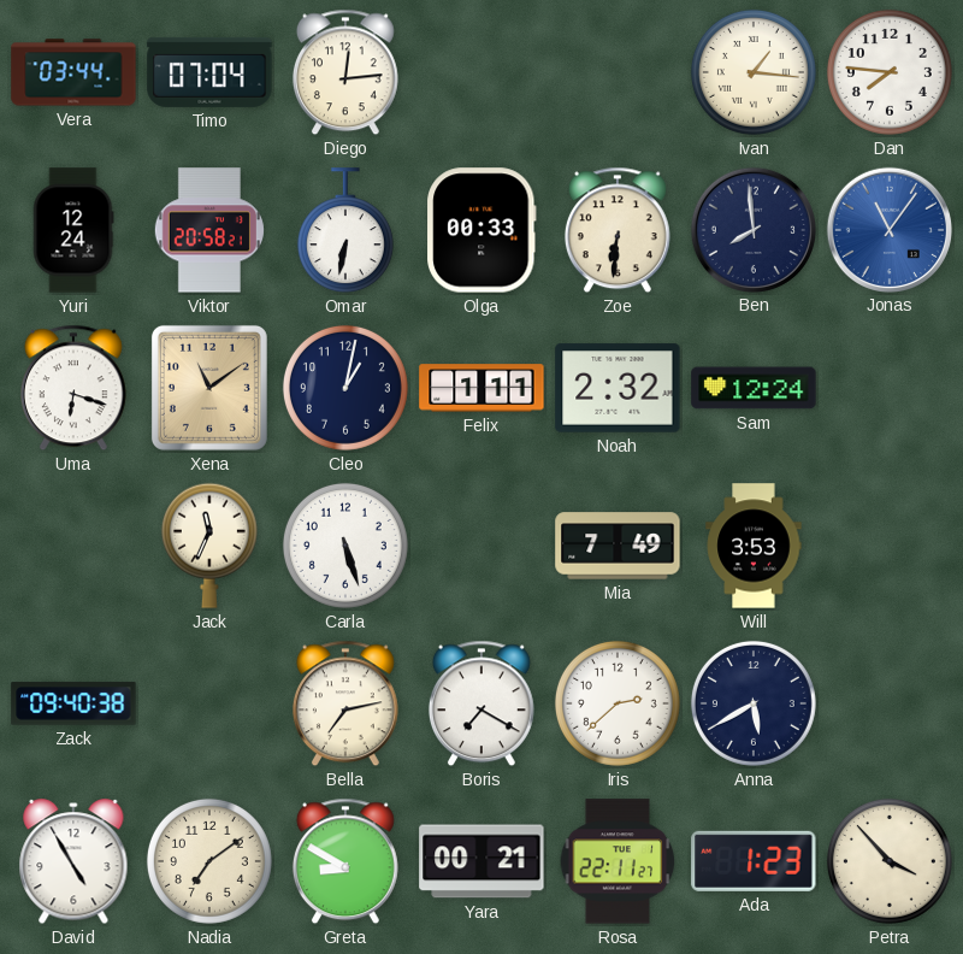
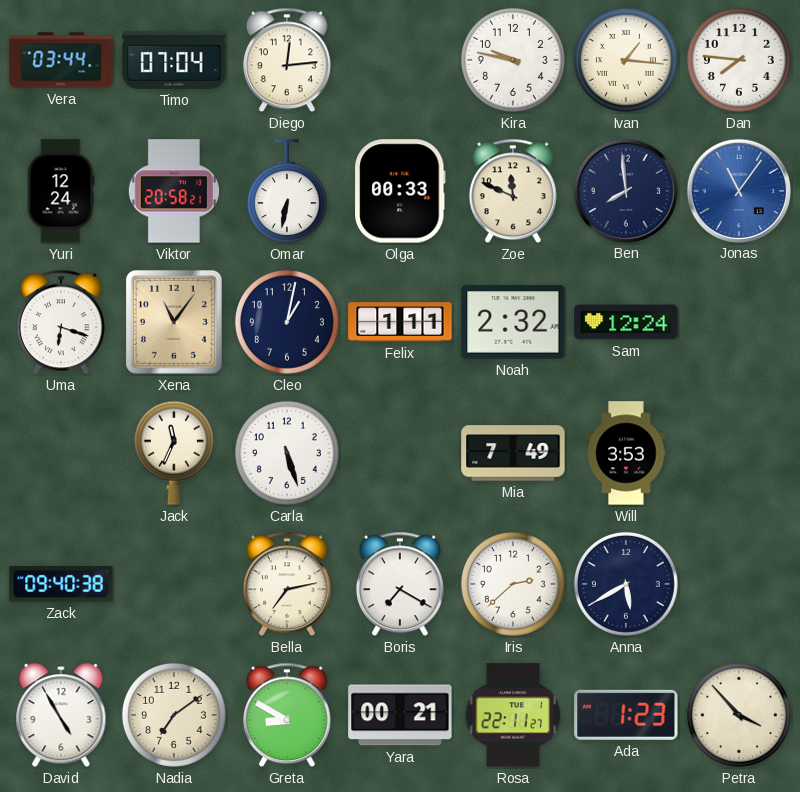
Kira: none -> 9:47
Zoe: 6:31 -> 11:49
Xena: 11:09 -> 11:06
